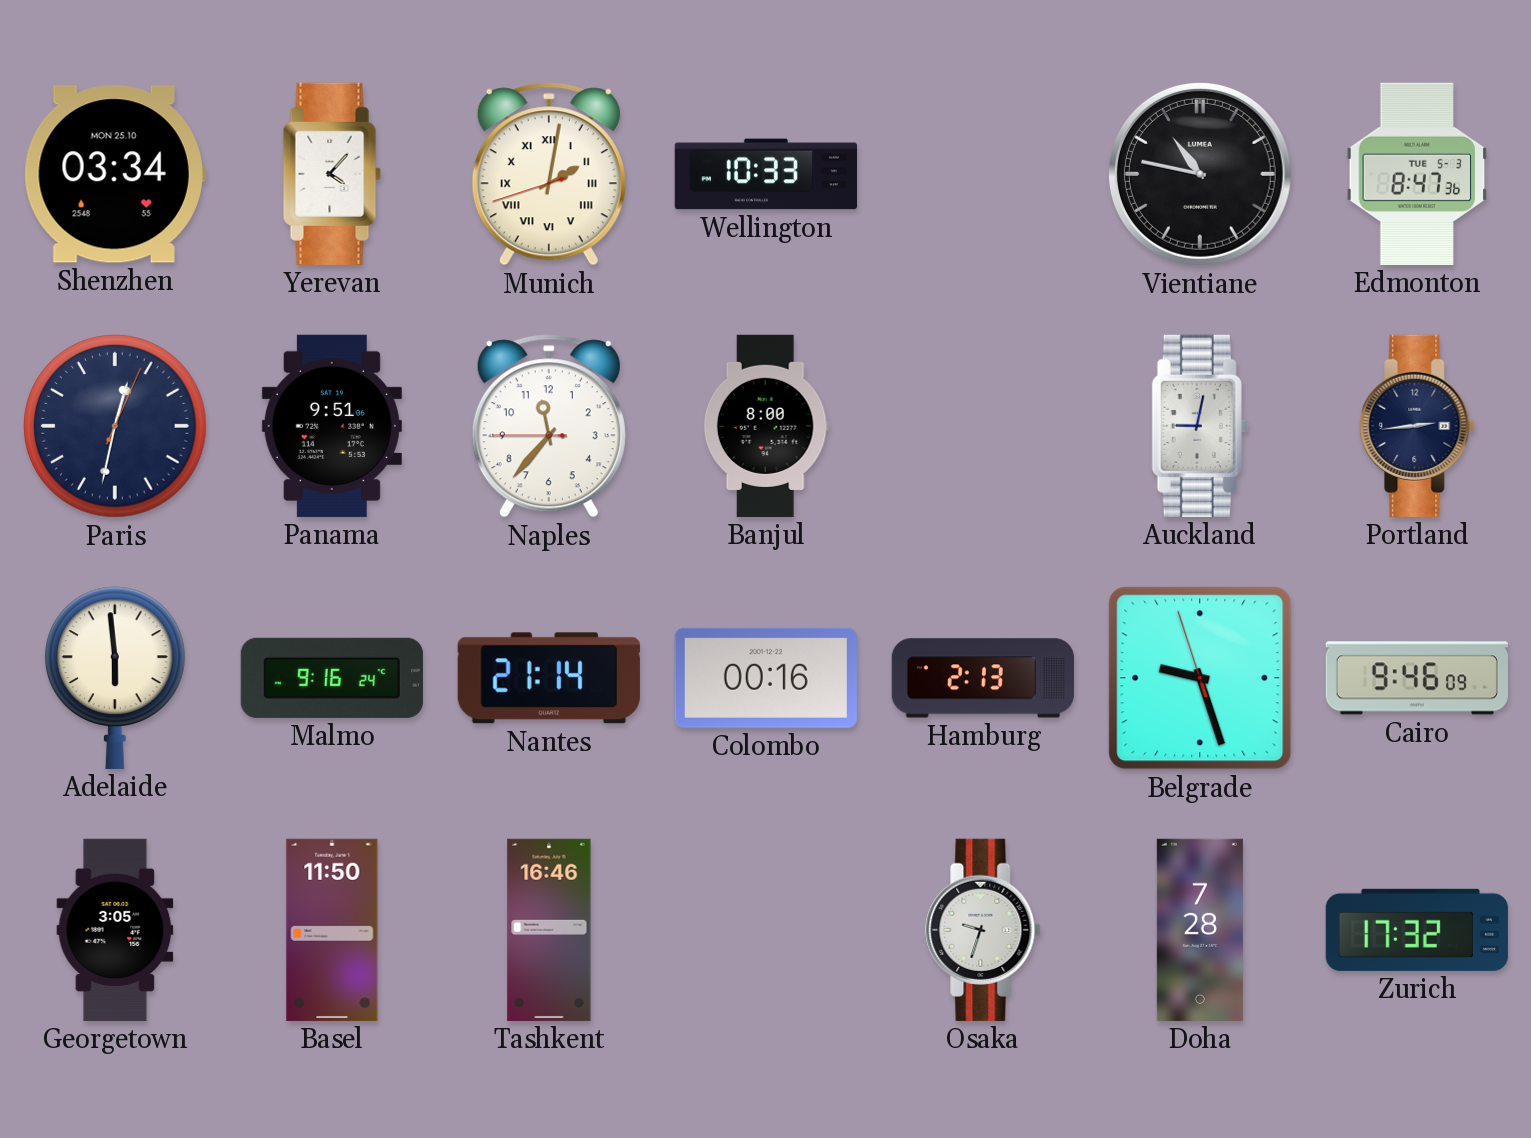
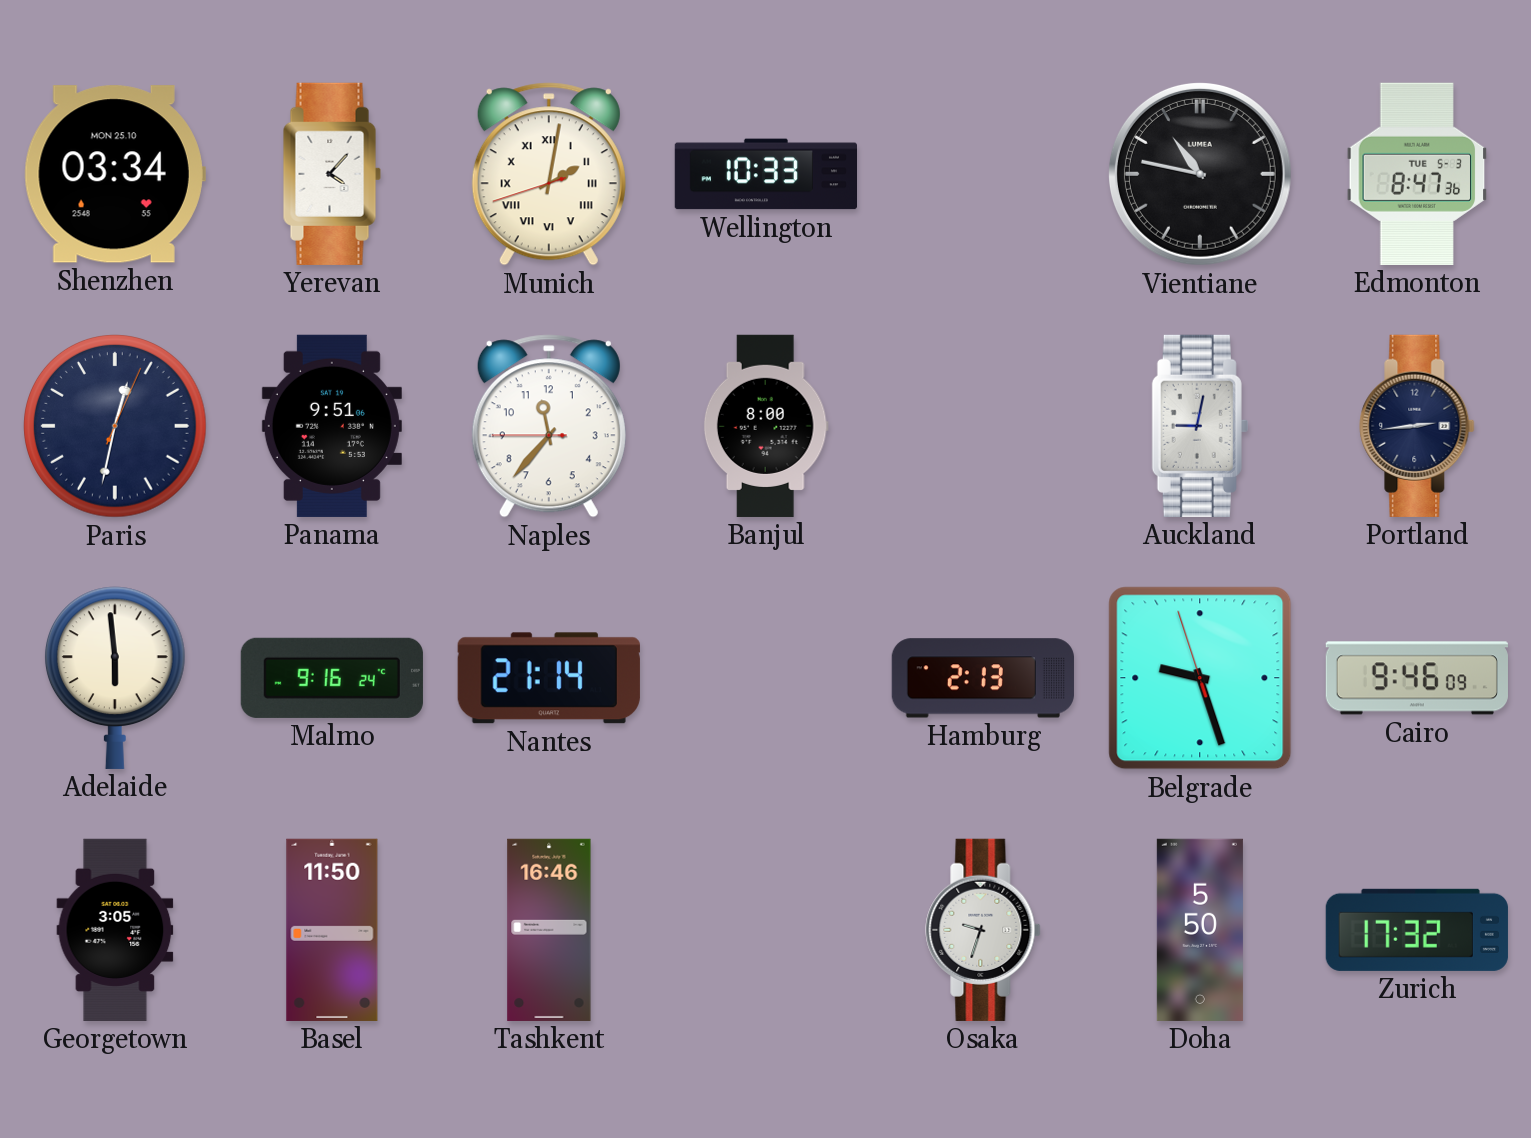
Colombo: 00:16 -> none
Doha: 7:28 -> 5:50
